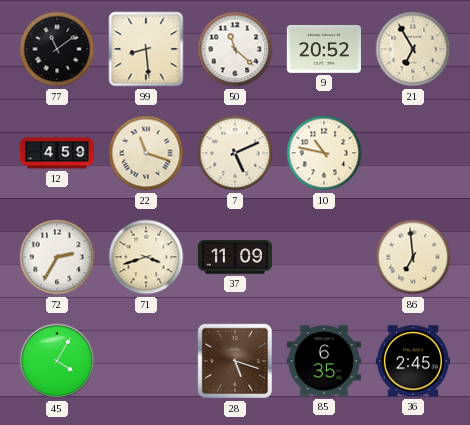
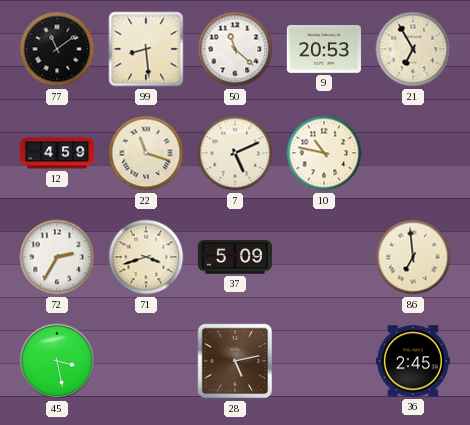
9: 20:52 -> 20:53
37: 11:09 -> 5:09
45: 4:05 -> 3:28
28: 5:18 -> 5:13
85: 6:35 -> none
